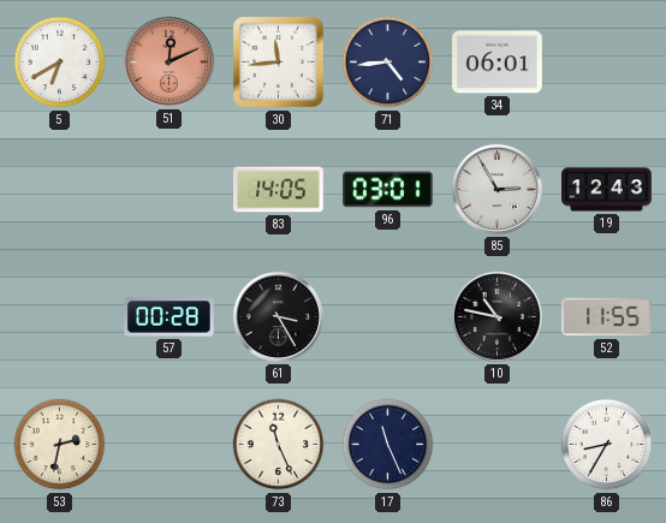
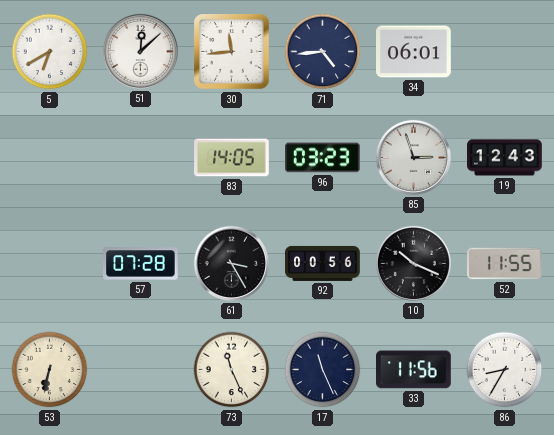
51: 12:11 -> 12:08
51 dial: salmon -> white
96: 03:01 -> 03:23
85: 2:55 -> 2:57
57: 00:28 -> 07:28
92: none -> 00:56
10: 10:47 -> 10:19
53: 2:32 -> 6:32
33: none -> 11:56
